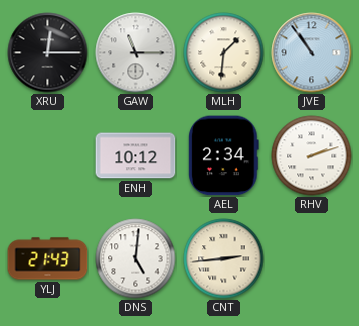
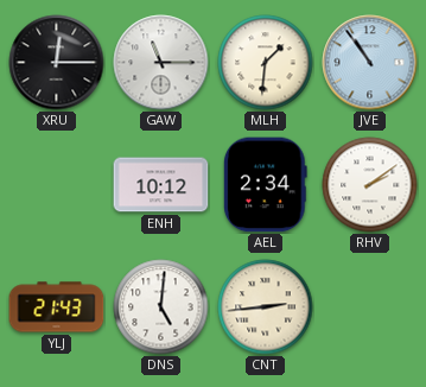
RHV: 2:12 -> 2:09
